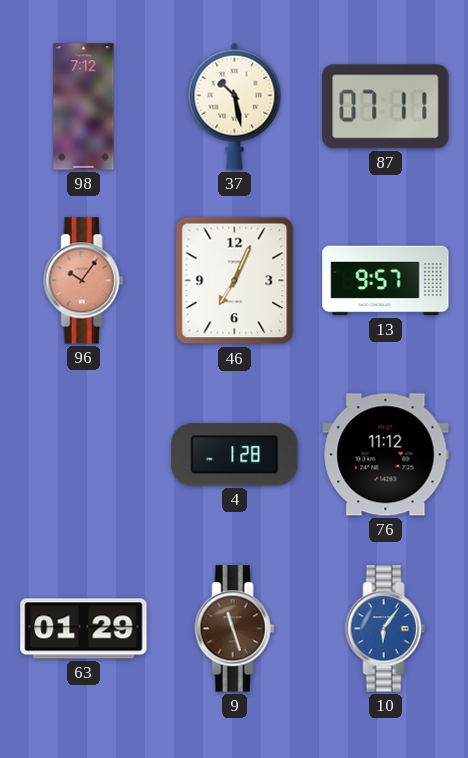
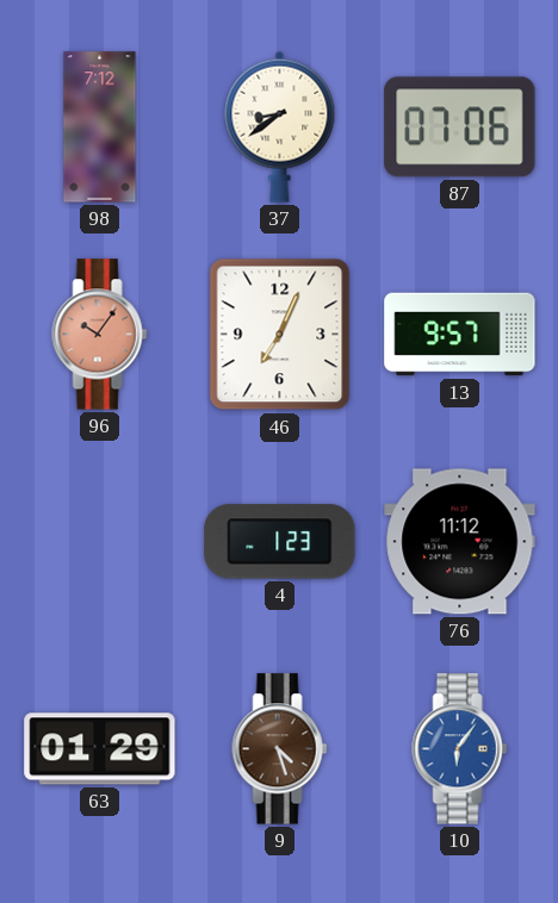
37: 10:28 -> 8:39
87: 07:11 -> 07:06
4: 1:28 -> 1:23
9: 11:27 -> 4:27
